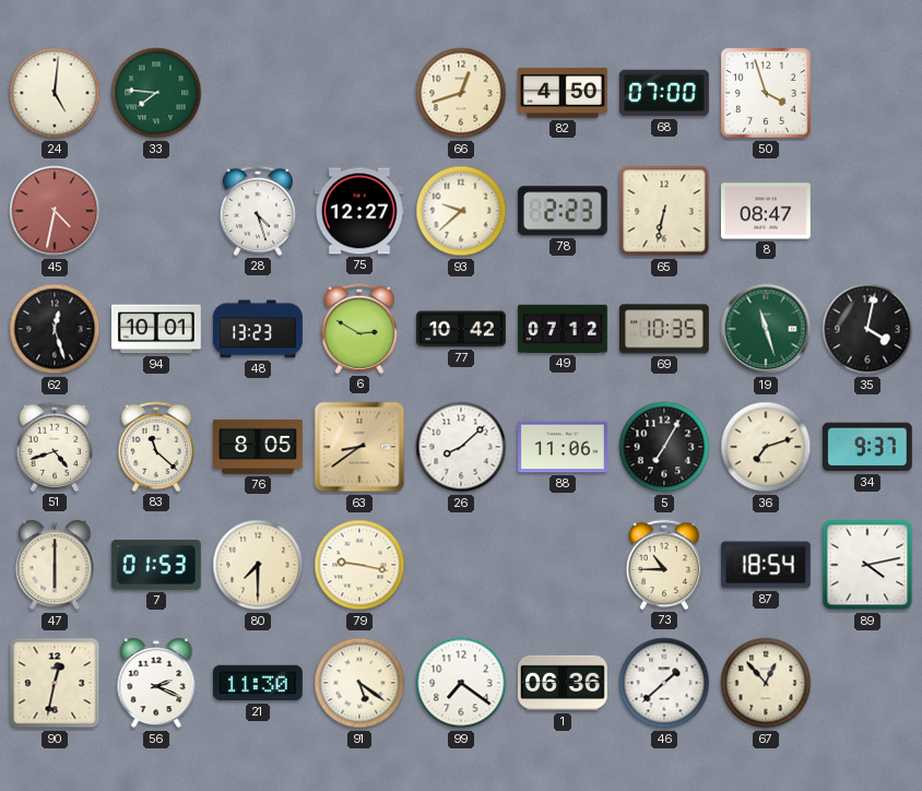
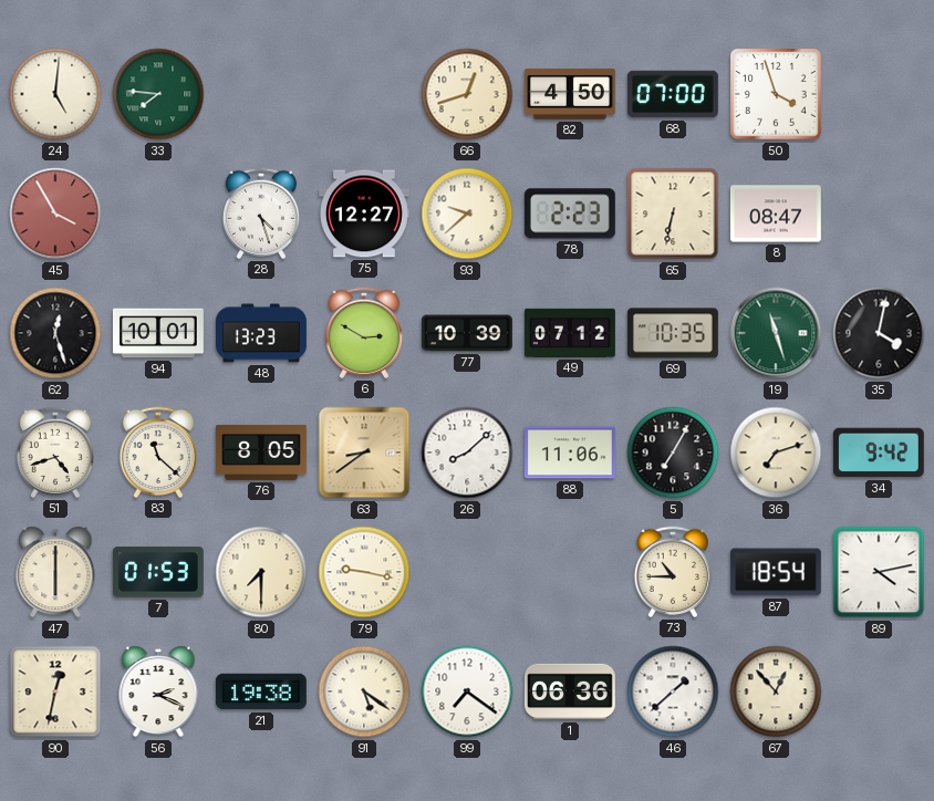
45: 4:32 -> 3:55
77: 10:42 -> 10:39
34: 9:37 -> 9:42
21: 11:30 -> 19:38
